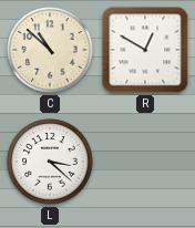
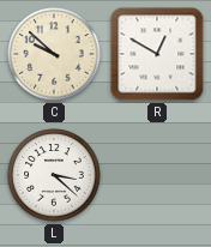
C: 10:52 -> 9:52
